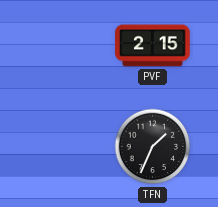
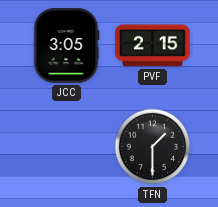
JCC: none -> 3:05
TFN: 1:34 -> 1:30
